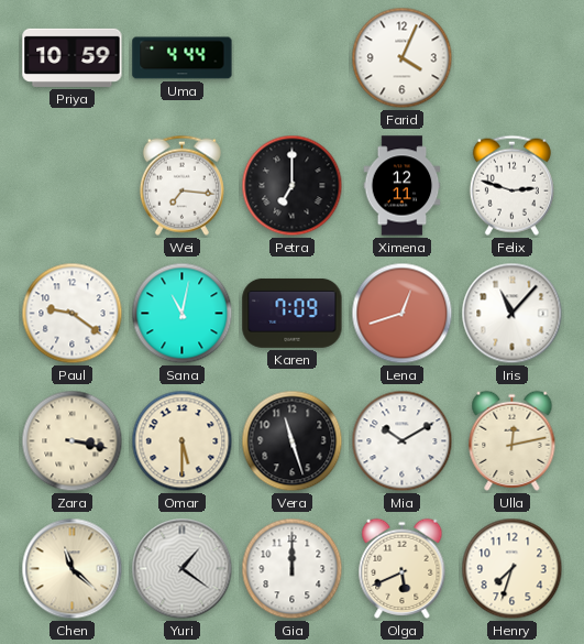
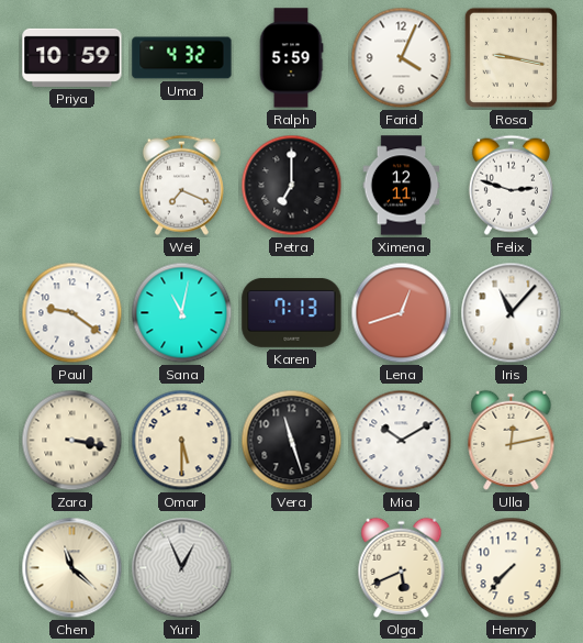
Uma: 4:44 -> 4:32
Ralph: none -> 5:59
Rosa: none -> 9:17
Wei: 7:16 -> 7:19
Karen: 7:09 -> 7:13
Yuri: 1:21 -> 12:56
Gia: 12:00 -> none
Henry: 7:33 -> 7:37
